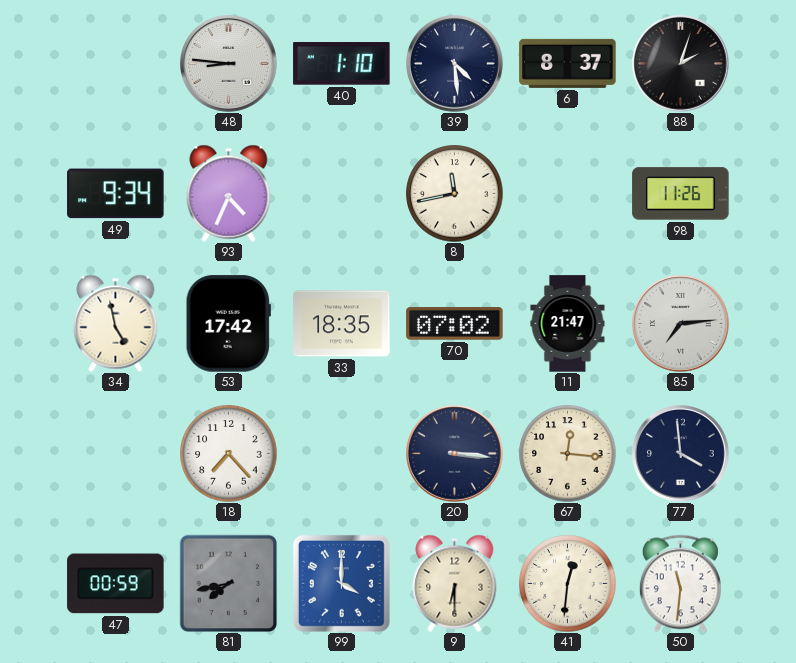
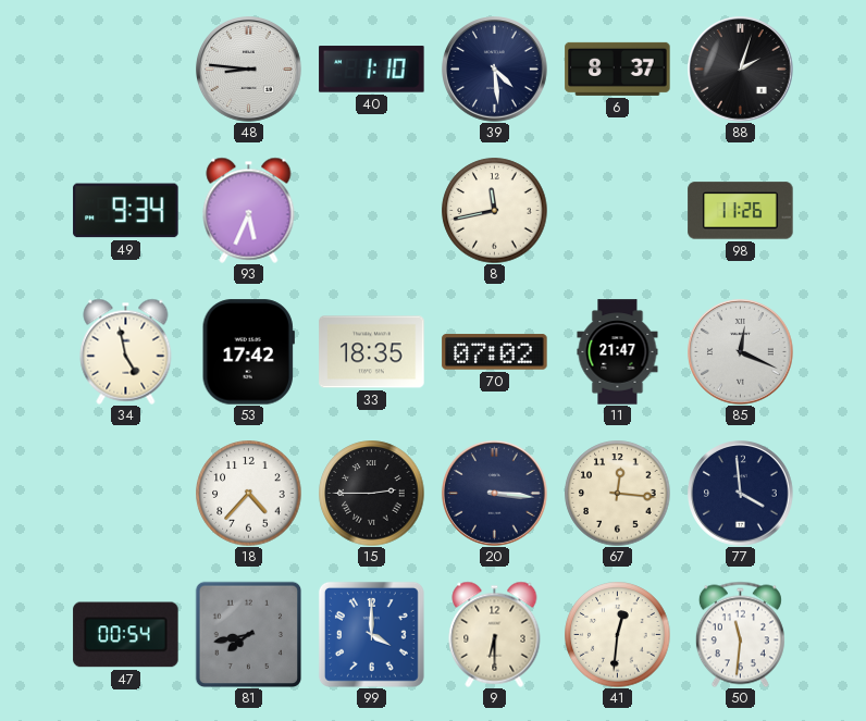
93: 4:34 -> 5:34
85: 7:14 -> 12:19
18: 7:23 -> 4:37
15: none -> 2:45
47: 00:59 -> 00:54
